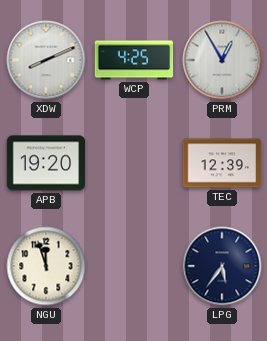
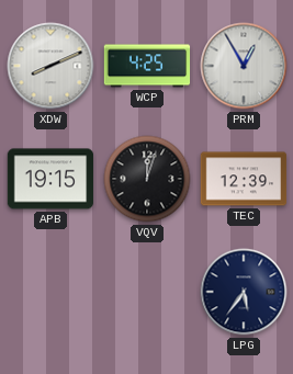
APB: 19:20 -> 19:15
VQV: none -> 12:03
NGU: 11:57 -> none
